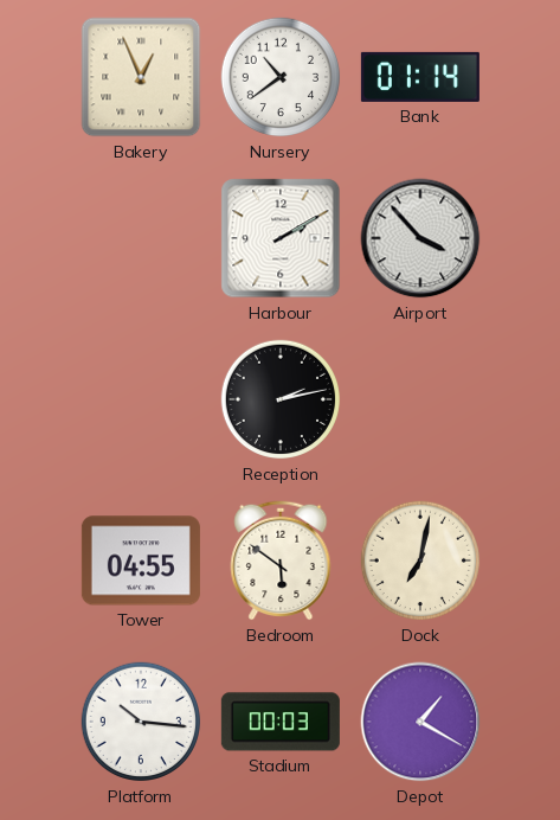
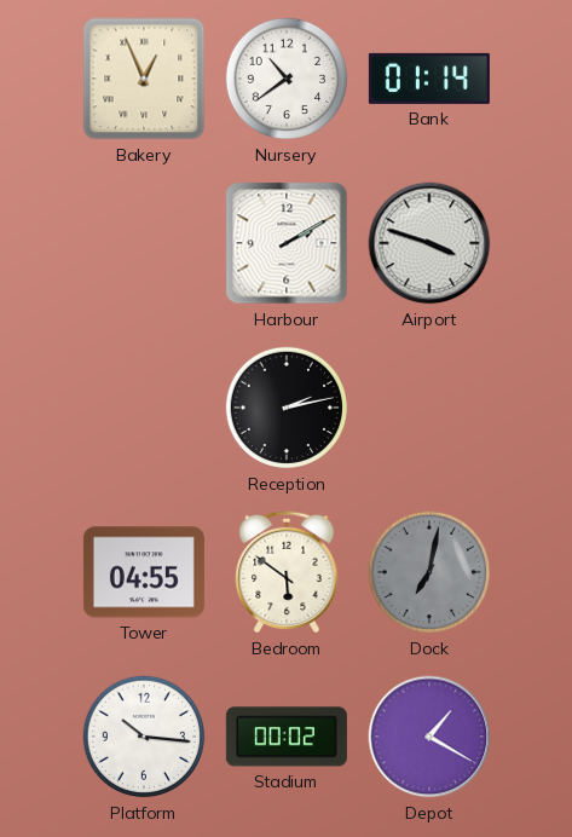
Airport: 3:53 -> 3:48
Dock dial: cream -> grey
Stadium: 00:03 -> 00:02
